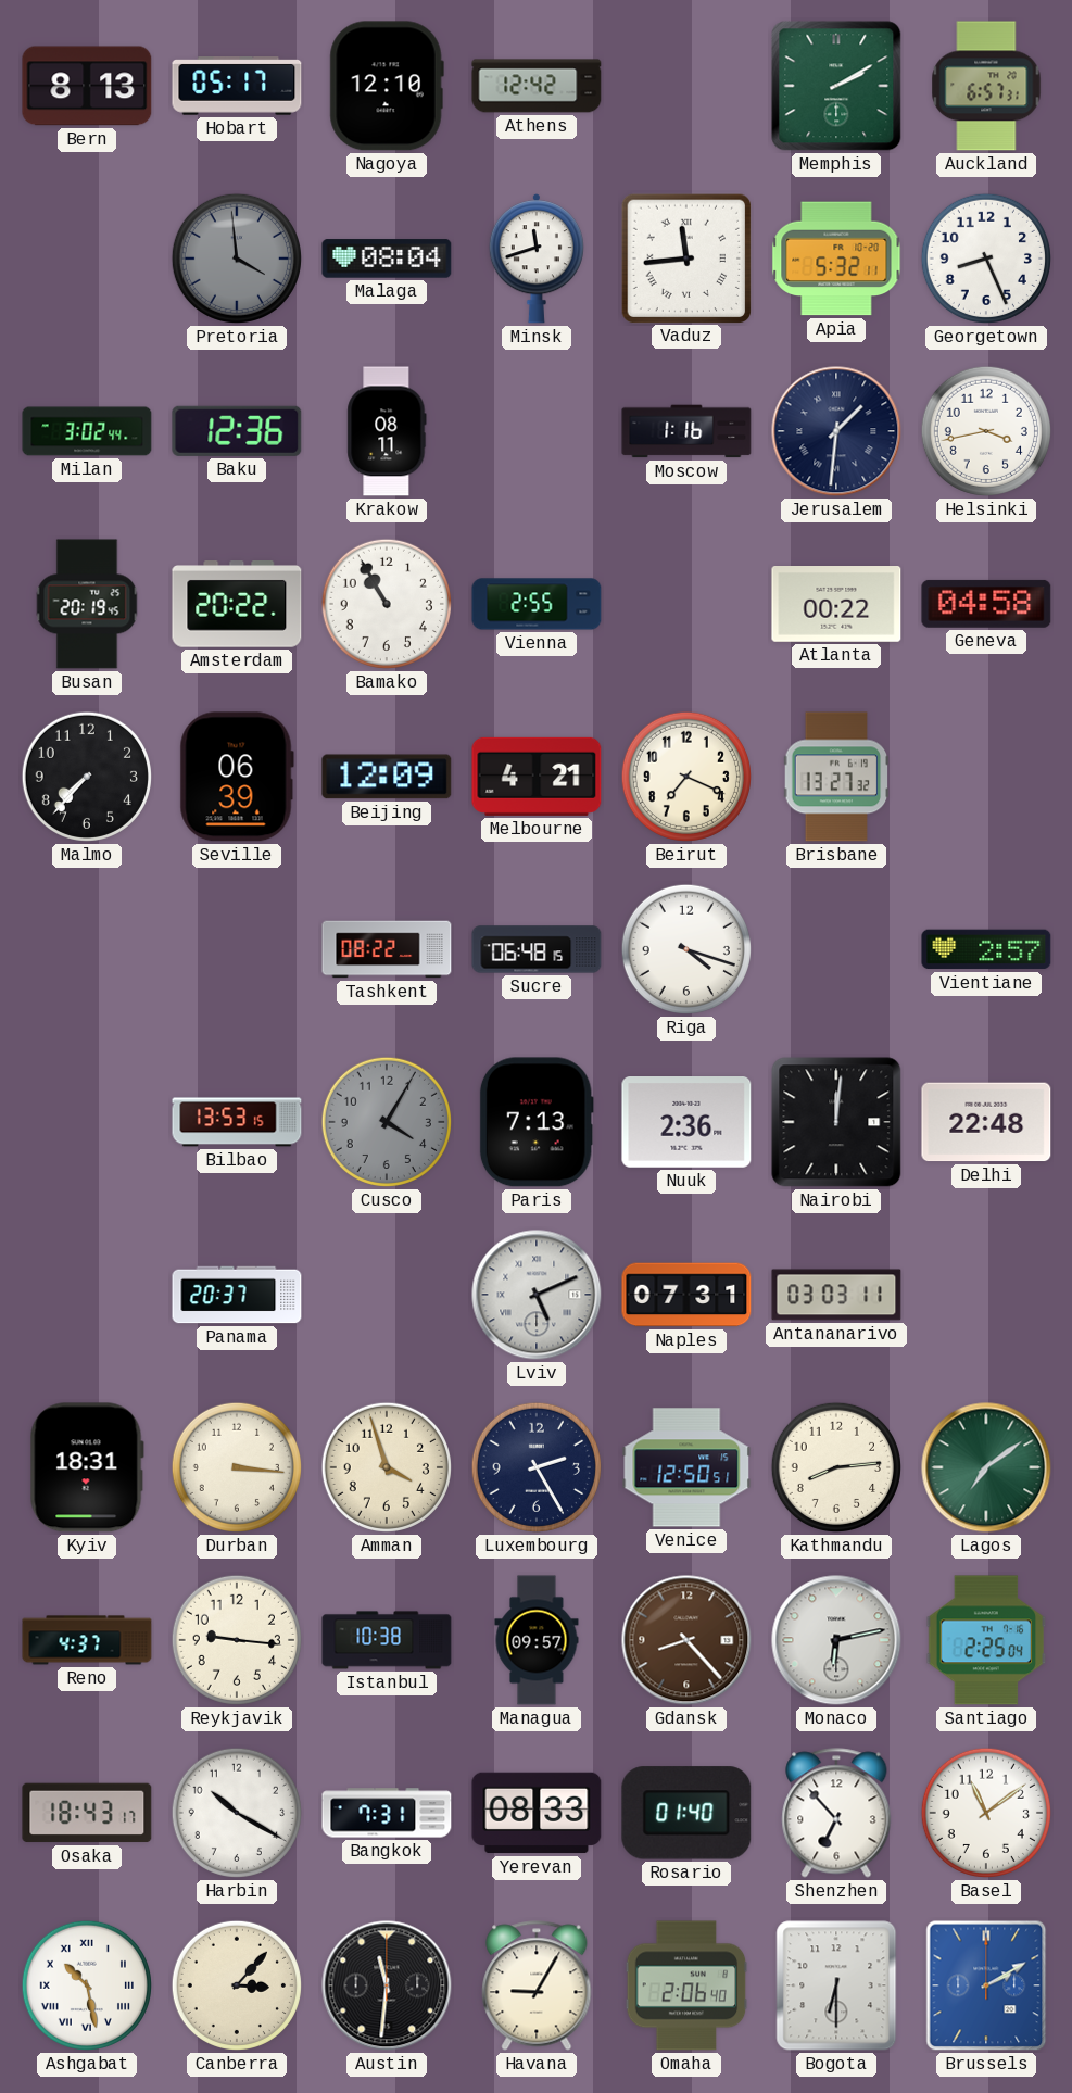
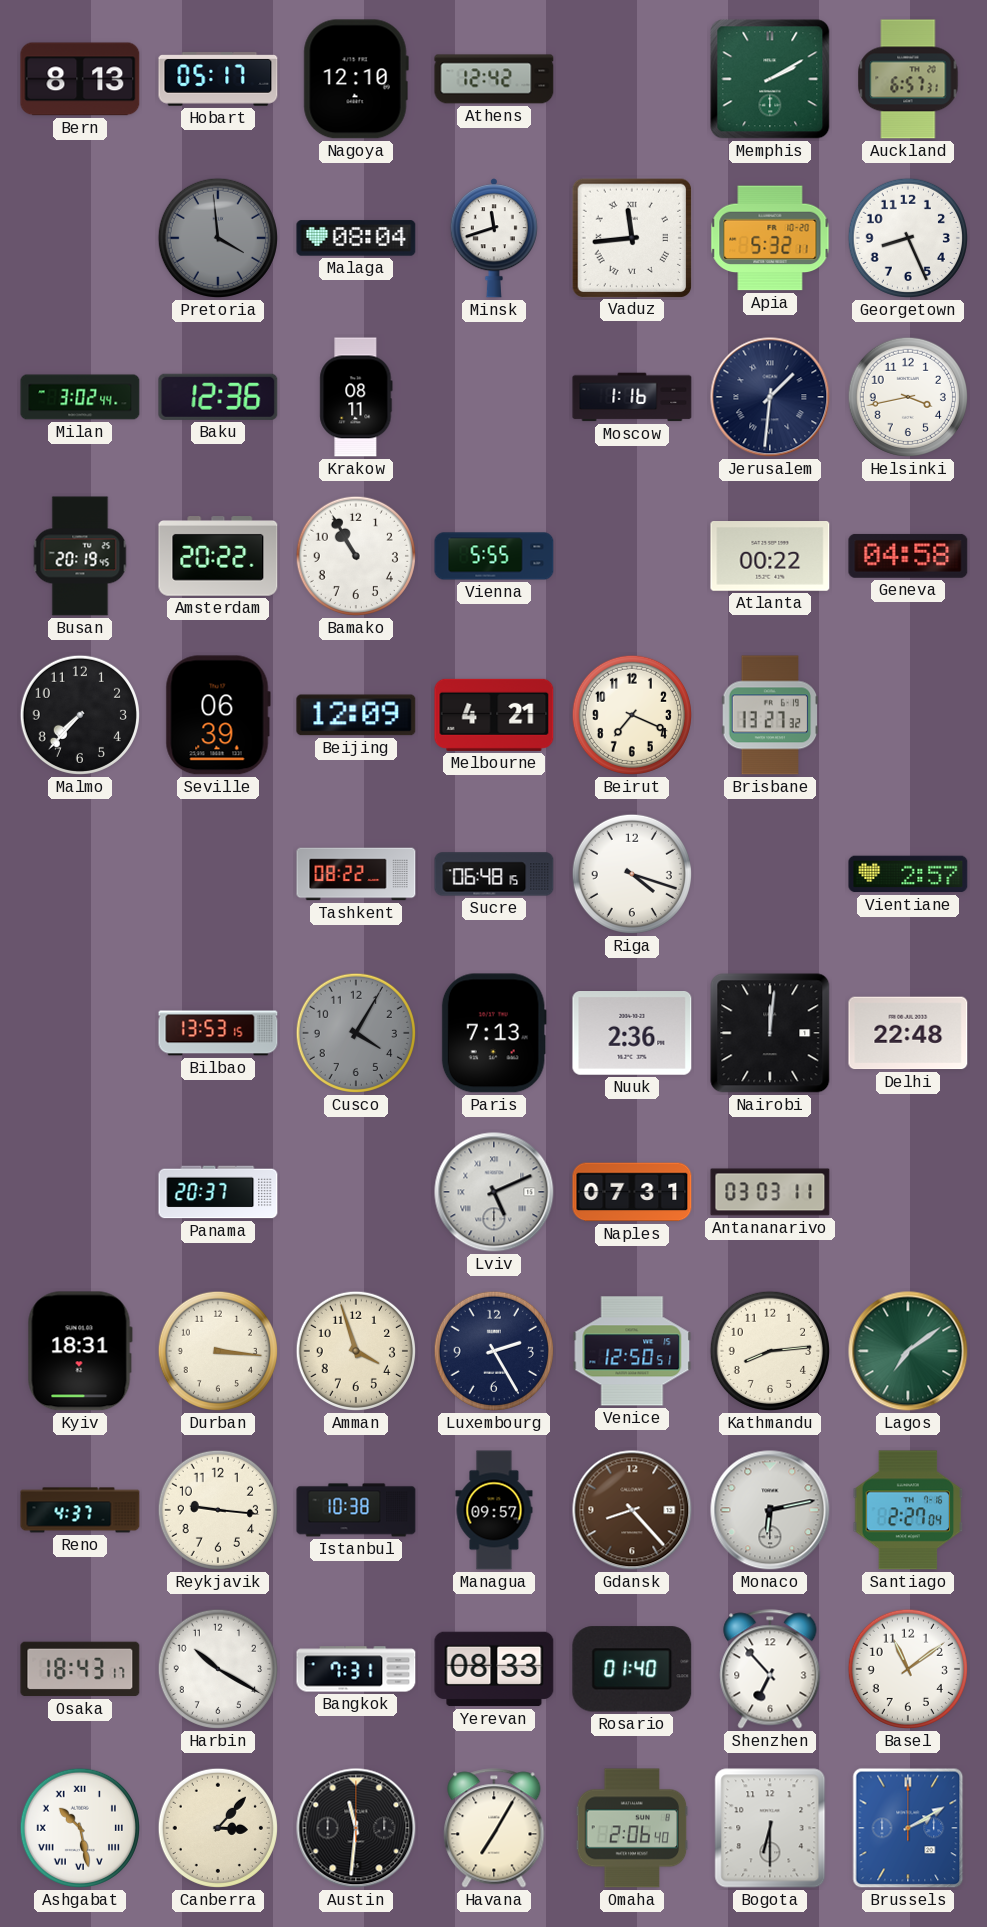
Vienna: 2:55 -> 5:55
Santiago: 2:25 -> 2:27
Havana: 9:05 -> 7:05
